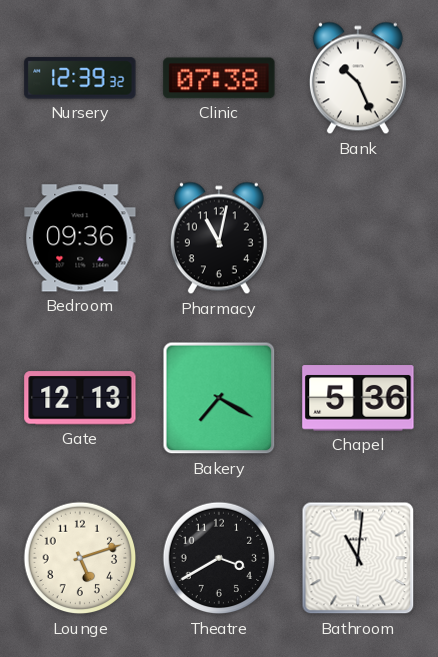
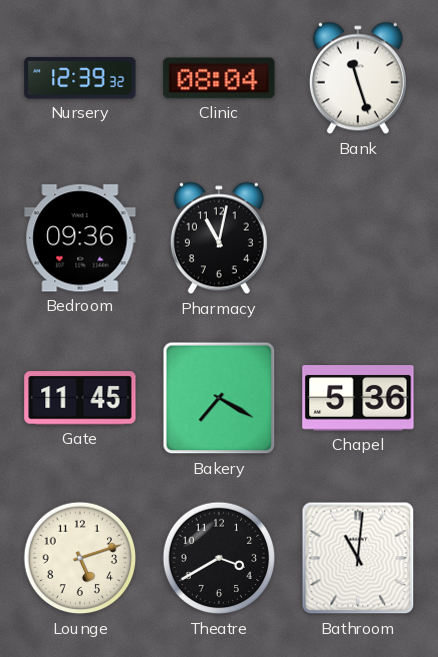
Clinic: 07:38 -> 08:04
Bank: 10:26 -> 11:27
Gate: 12:13 -> 11:45
